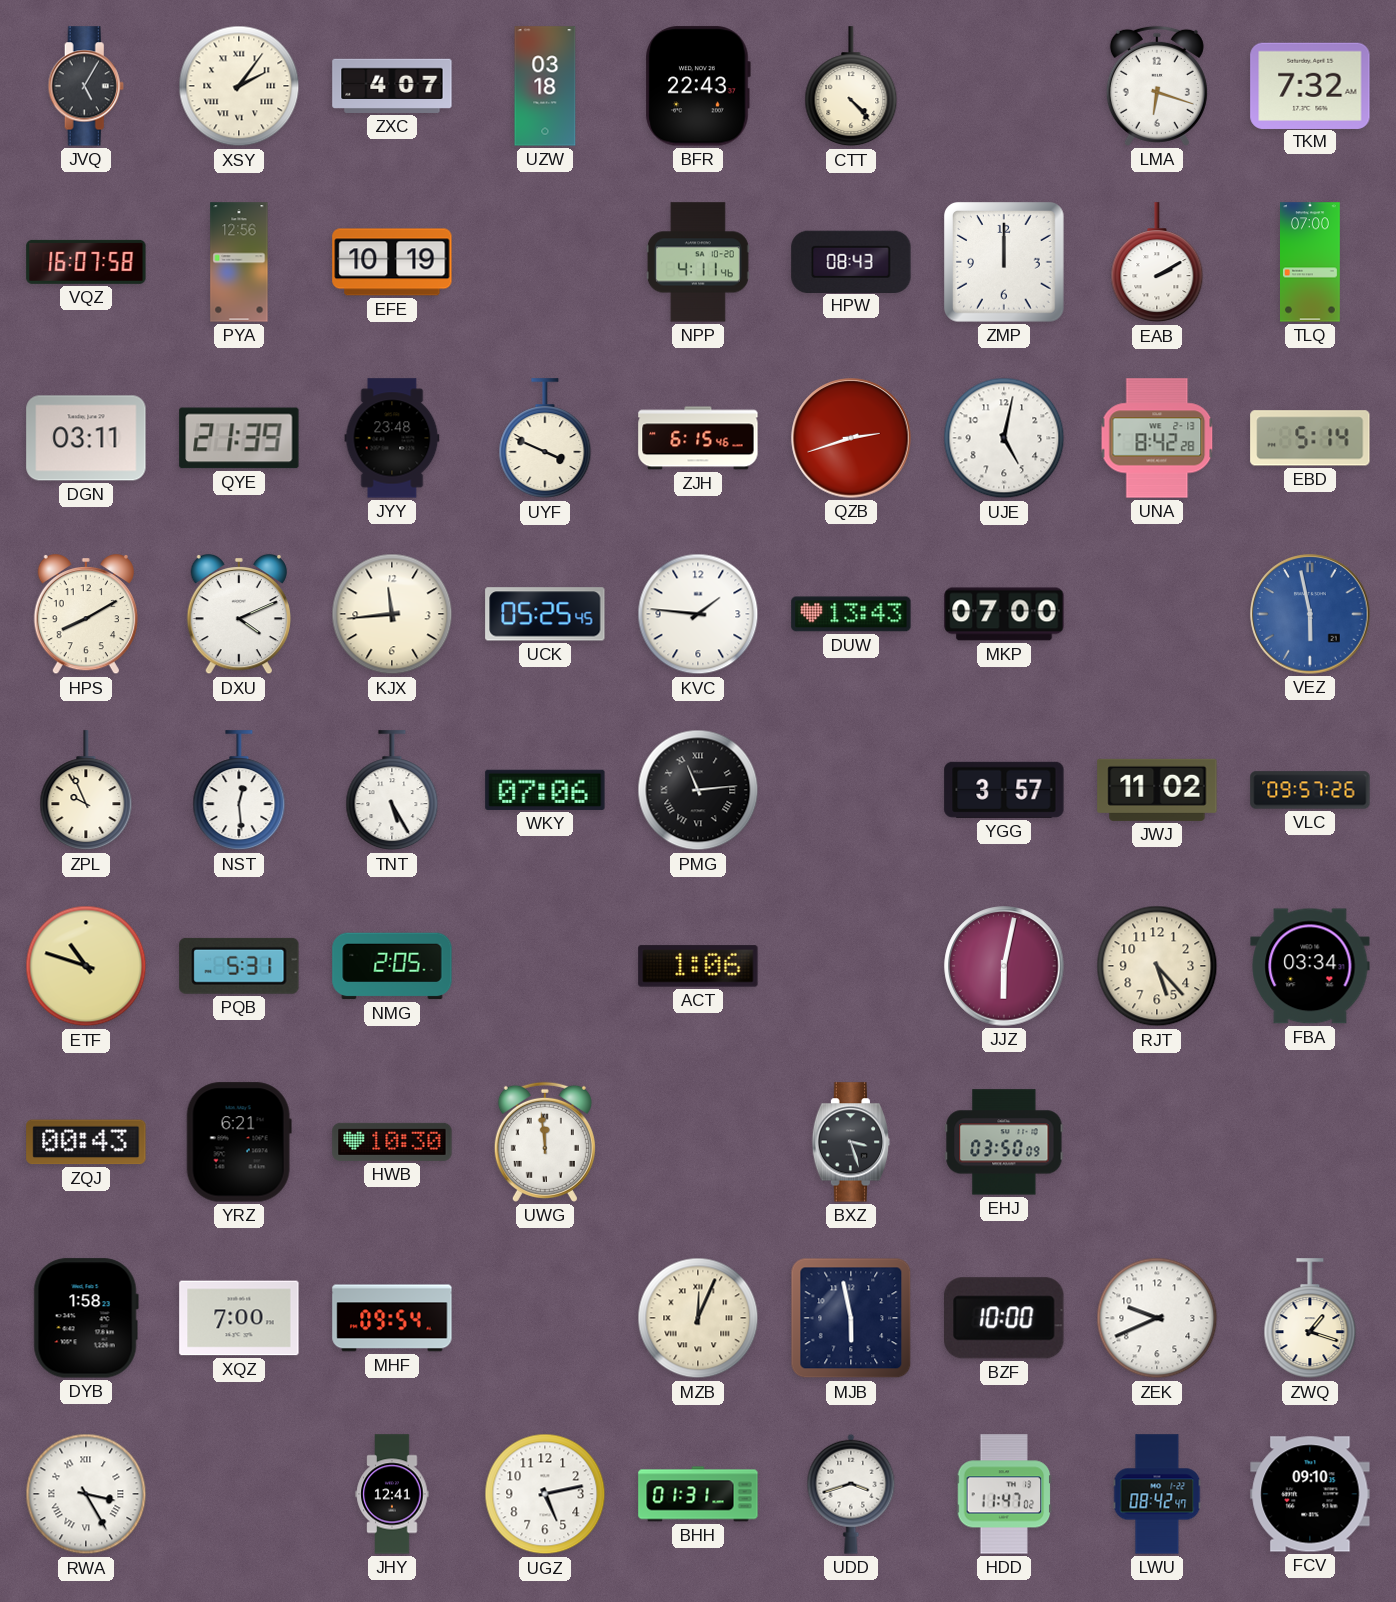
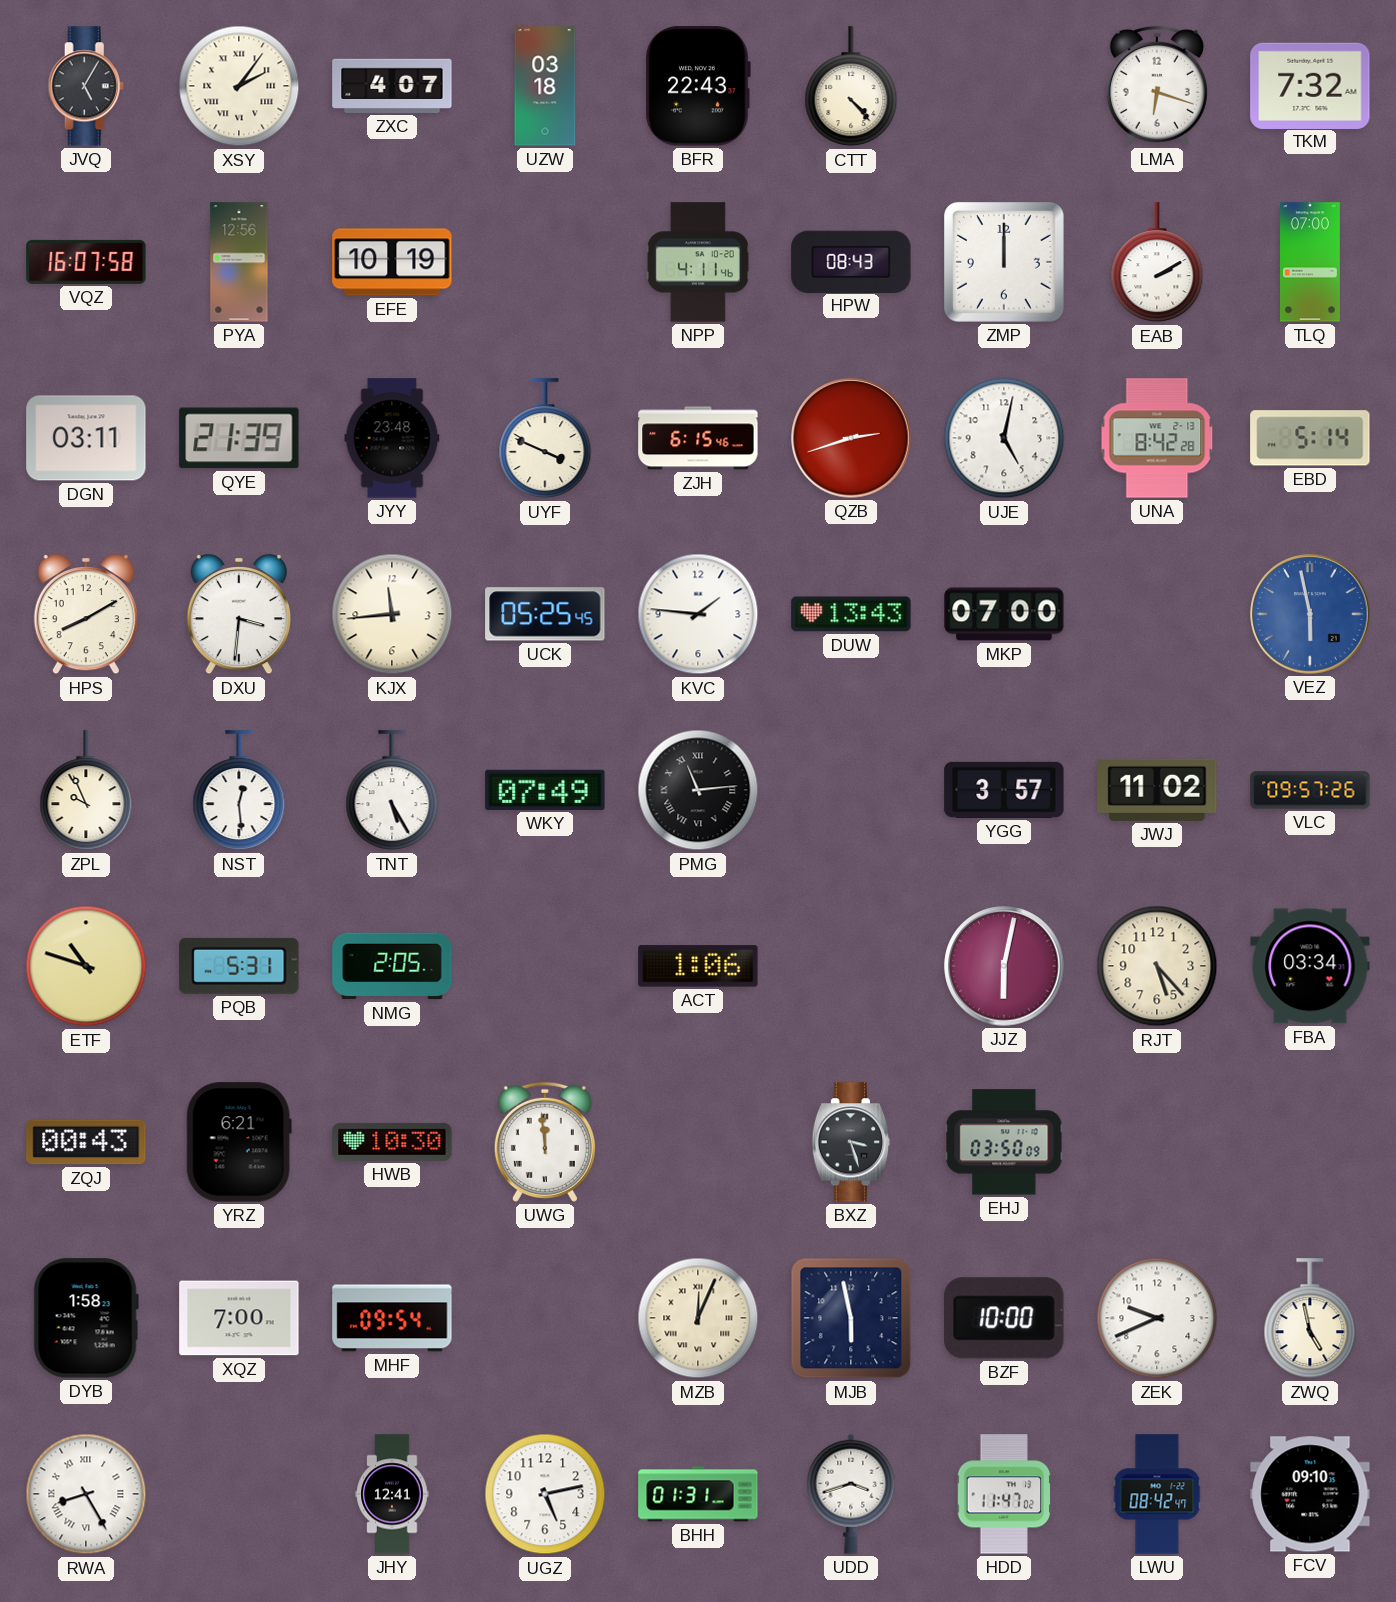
DXU: 4:11 -> 3:31
WKY: 07:06 -> 07:49
ZWQ: 1:18 -> 4:58
RWA: 3:25 -> 8:25
